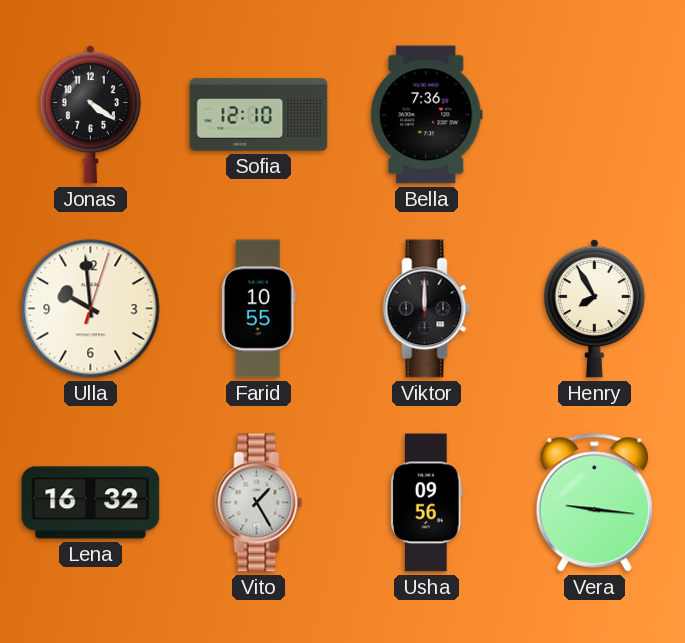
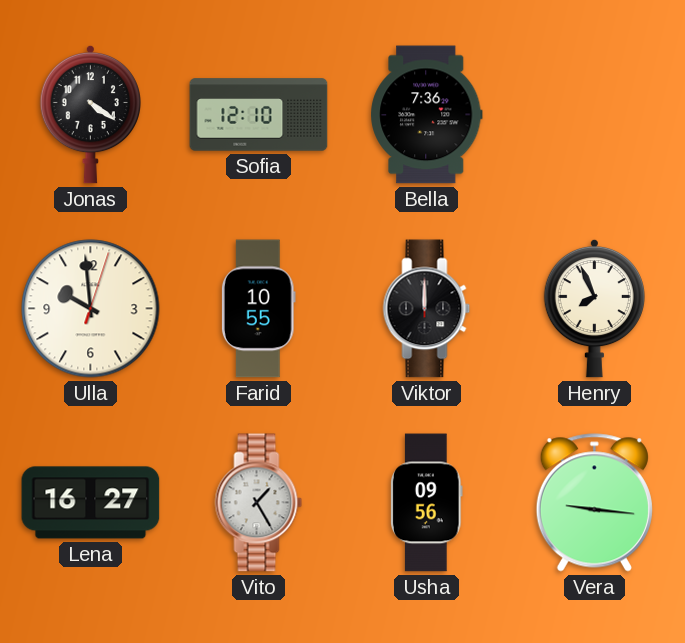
Henry: 7:55 -> 7:56
Lena: 16:32 -> 16:27
